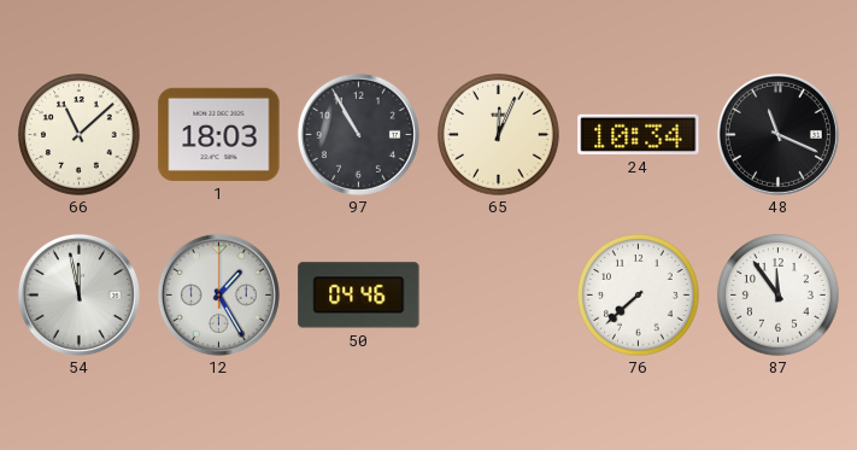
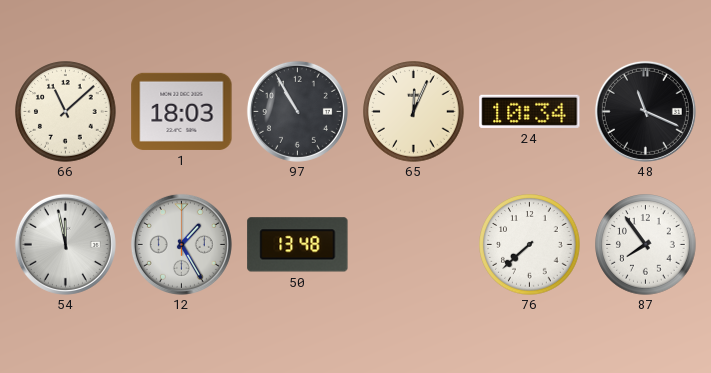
50: 04:46 -> 13:48
87: 11:54 -> 7:54
